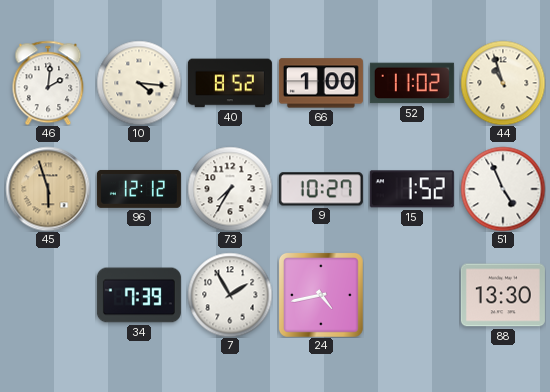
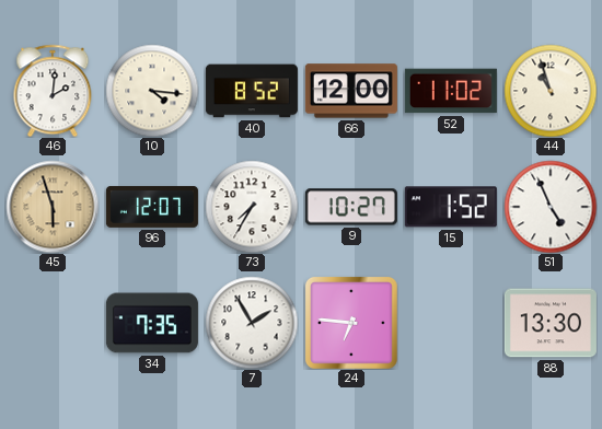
66: 1:00 -> 12:00
96: 12:12 -> 12:07
34: 7:39 -> 7:35
24: 4:43 -> 6:46
